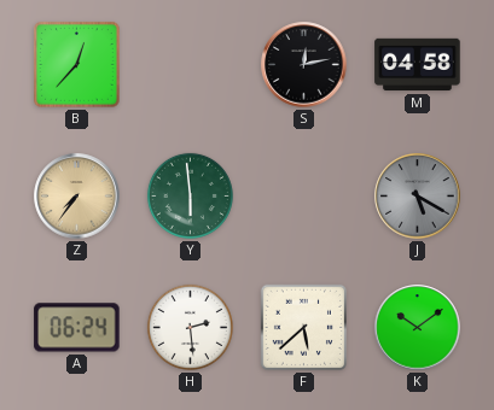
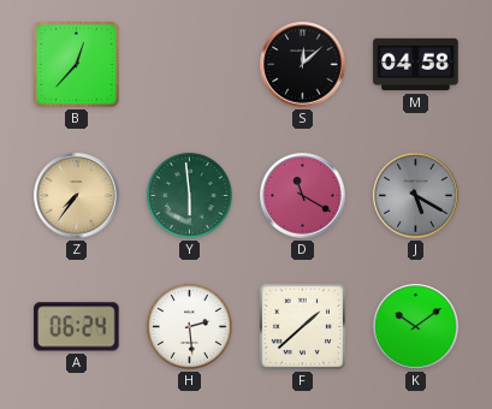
S: 12:13 -> 12:08
D: none -> 11:20
F: 5:38 -> 1:38
